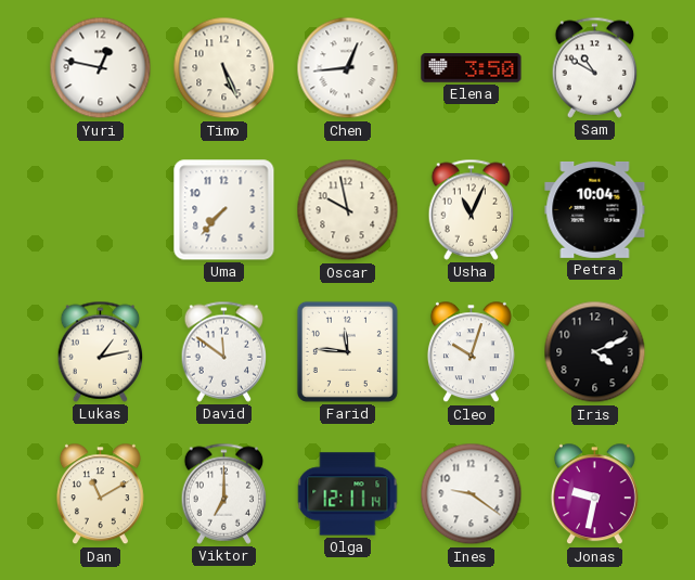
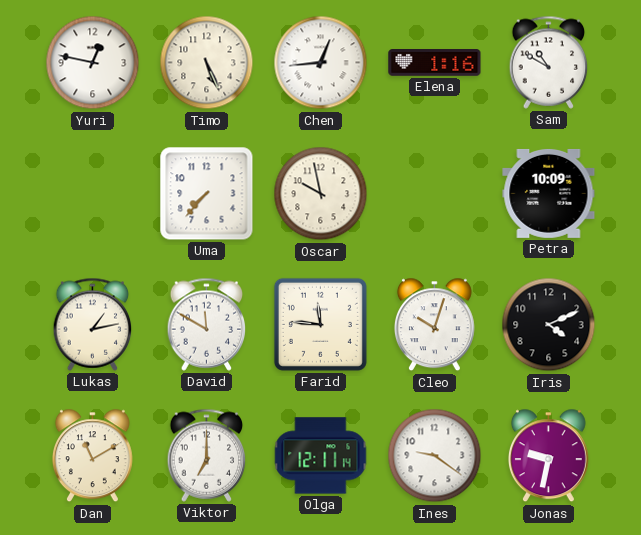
Elena: 3:50 -> 1:16
Usha: 11:04 -> none
Petra: 10:04 -> 10:09
David: 11:51 -> 11:50
